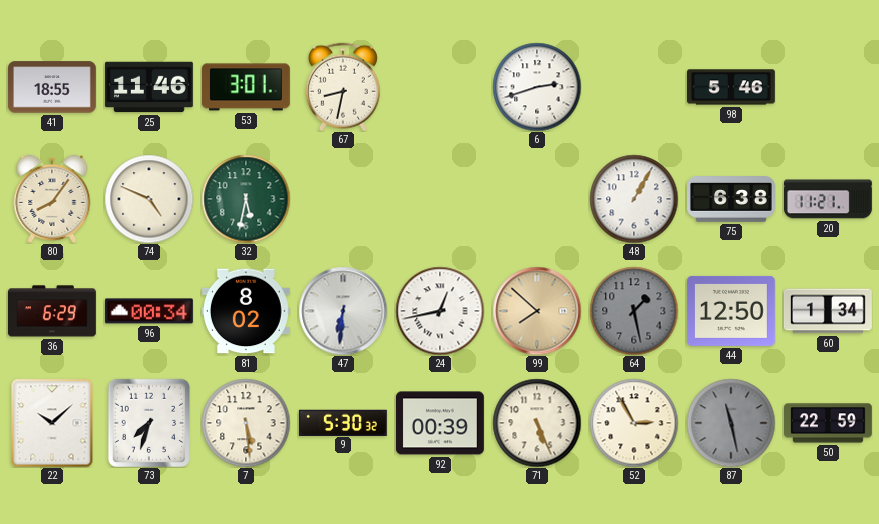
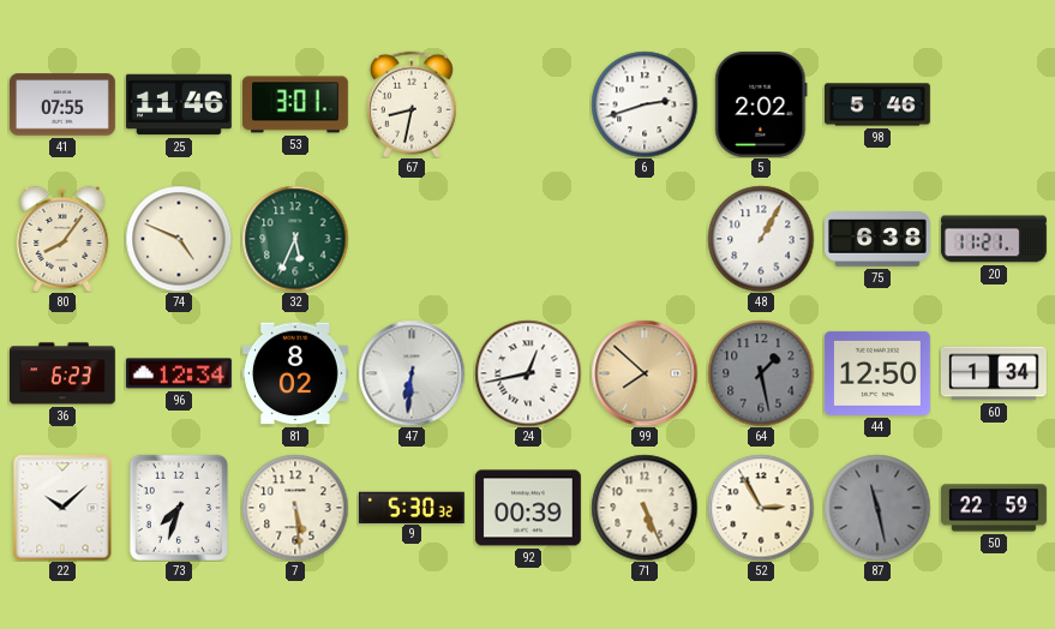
41: 18:55 -> 07:55
5: none -> 2:02
32: 5:32 -> 5:34
36: 6:29 -> 6:23
96: 00:34 -> 12:34
